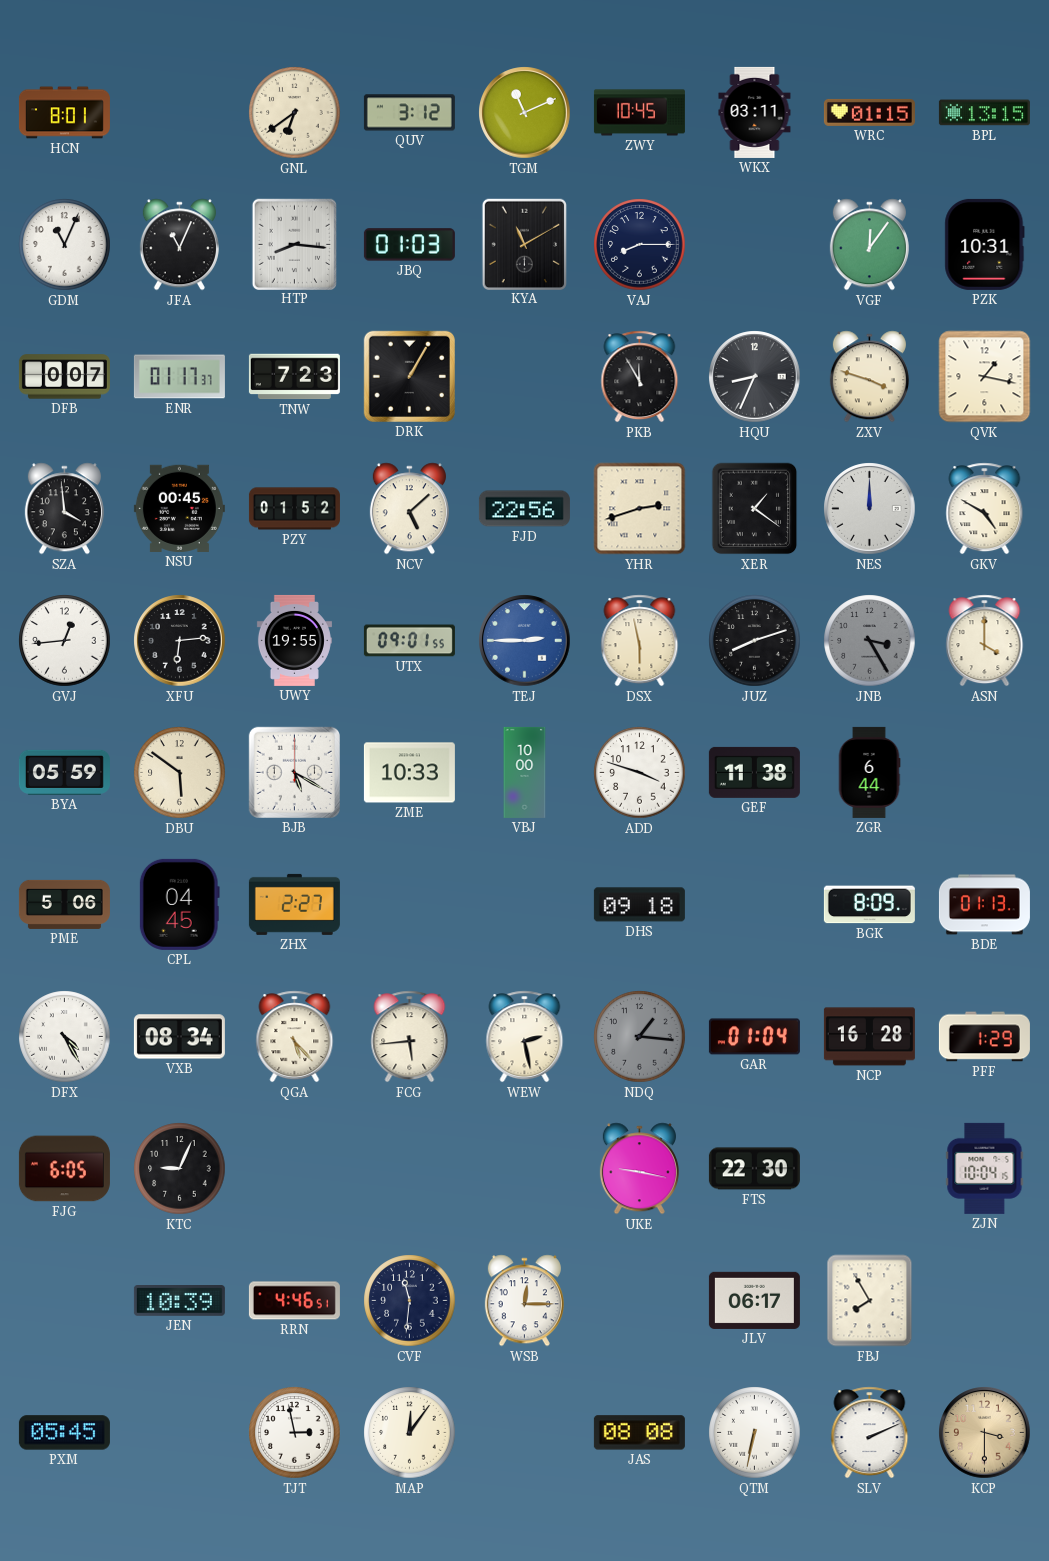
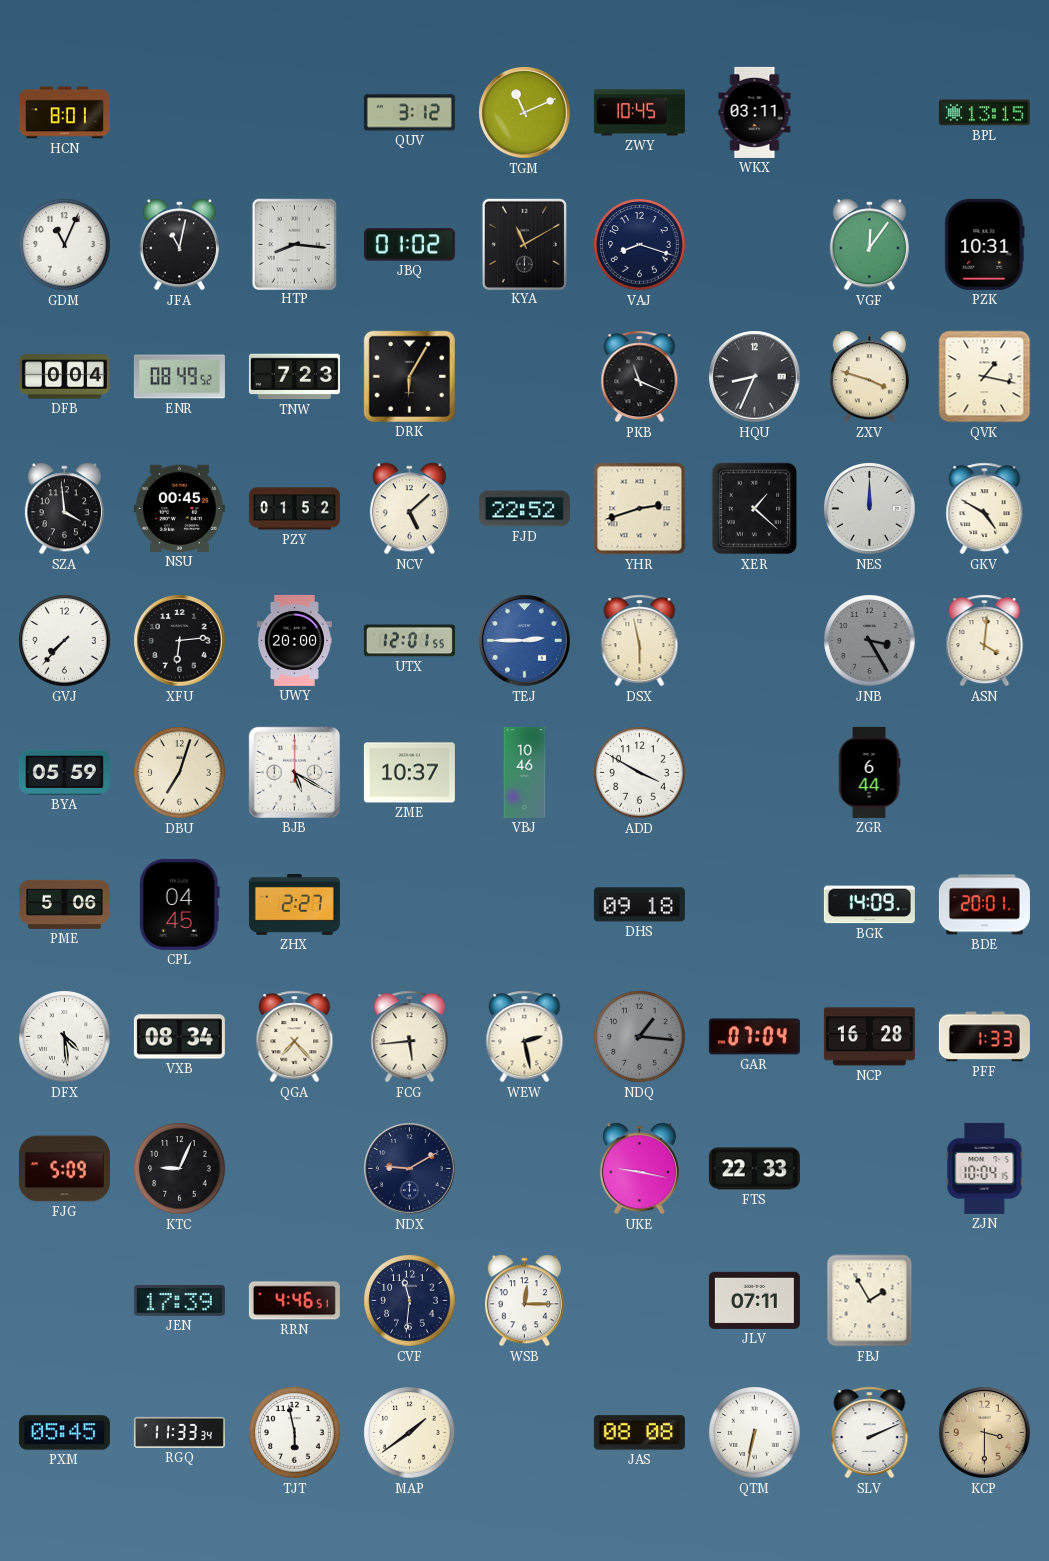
GNL: 6:39 -> none
WRC: 01:15 -> none
JFA: 11:04 -> 11:02
JBQ: 01:03 -> 01:02
VAJ: 8:15 -> 8:18
DFB: 0:07 -> 0:04
ENR: 01:17 -> 08:49
DRK: 1:05 -> 6:05
PKB: 11:55 -> 11:19
FJD: 22:56 -> 22:52
XER: 1:21 -> 1:22
GVJ: 12:44 -> 7:37
UWY: 19:55 -> 20:00
UTX: 09:01 -> 12:01
JUZ: 8:12 -> none
ASN: 4:00 -> 4:01
DBU: 5:51 -> 7:03
ZME: 10:33 -> 10:37
VBJ: 10:00 -> 10:46
ADD: 3:48 -> 3:50
GEF: 11:38 -> none
BGK: 8:09 -> 14:09
BDE: 01:13 -> 20:01
DFX: 4:25 -> 4:29
QGA: 5:23 -> 7:23
GAR: 01:04 -> 07:04
PFF: 1:29 -> 1:33
FJG: 6:05 -> 5:09
NDX: none -> 9:10
FTS: 22:30 -> 22:33
JEN: 10:39 -> 17:39
JLV: 06:17 -> 07:11
FBJ: 7:55 -> 1:55
RGQ: none -> 11:33
TJT: 2:58 -> 5:58
MAP: 12:06 -> 1:39
